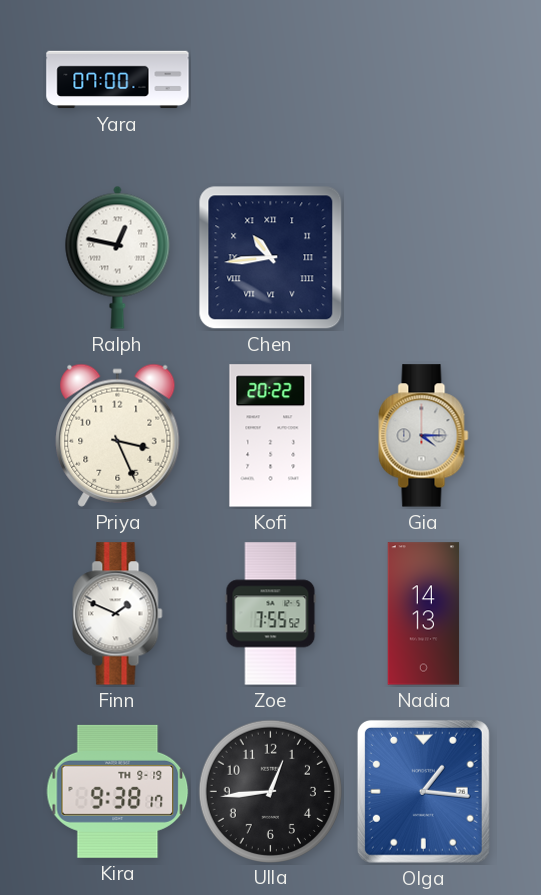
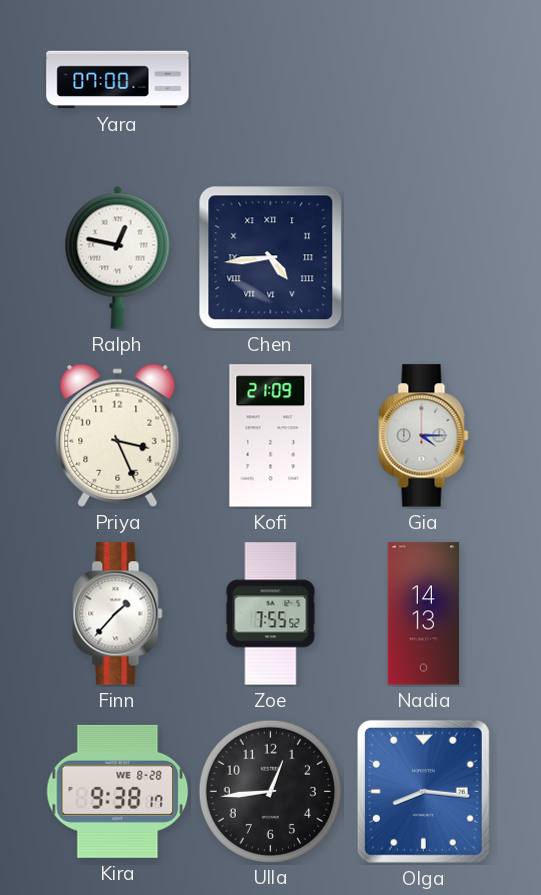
Chen: 10:44 -> 4:44
Kofi: 20:22 -> 21:09
Finn: 1:49 -> 1:37
Kira date: TH 9-19 -> WE 8-28
Olga: 1:16 -> 8:16
